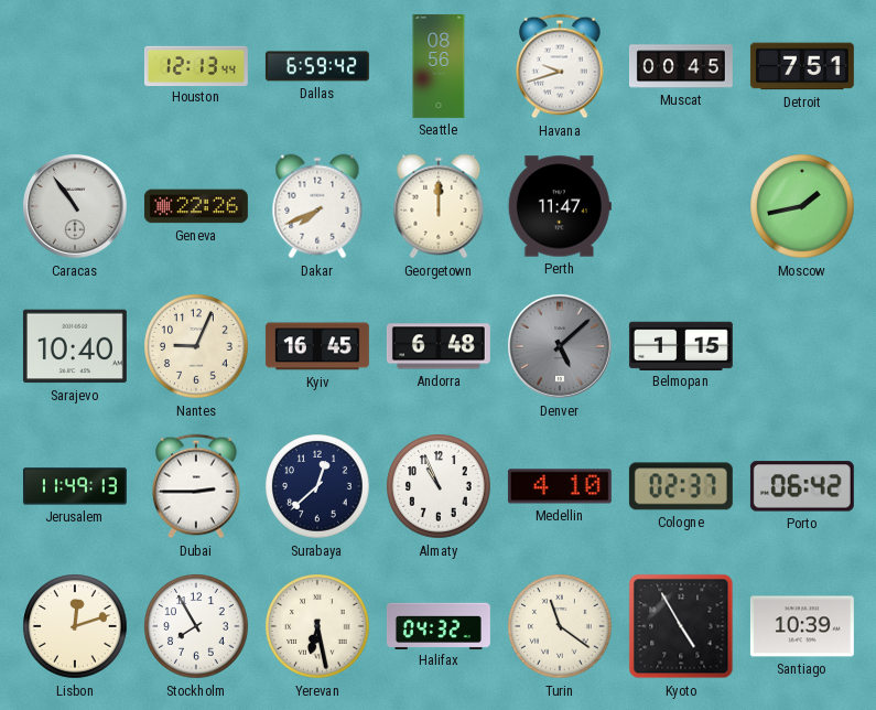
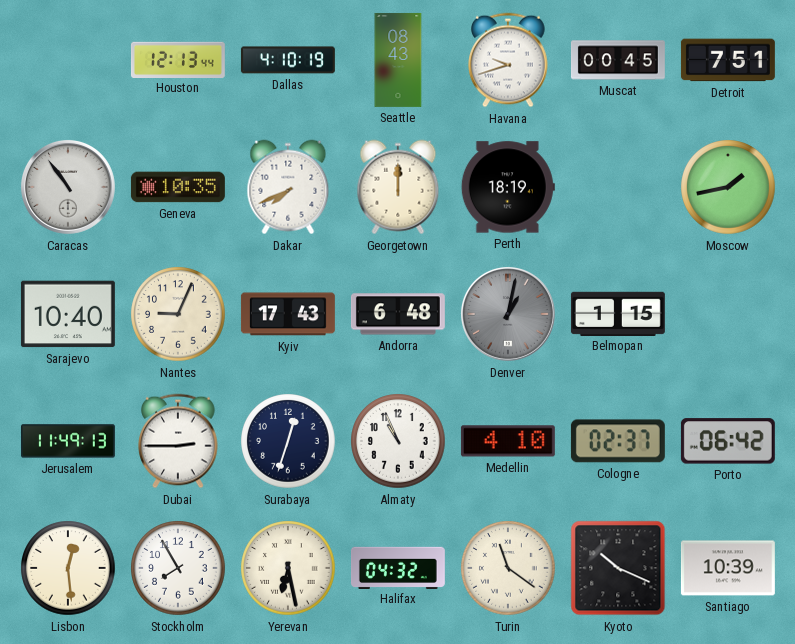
Dallas: 6:59 -> 4:10
Seattle: 08:56 -> 08:43
Geneva: 22:26 -> 10:35
Perth: 11:47 -> 18:19
Kyiv: 16:45 -> 17:43
Denver: 5:08 -> 1:02
Surabaya: 12:38 -> 12:33
Lisbon: 12:12 -> 12:29
Kyoto: 4:55 -> 10:19
